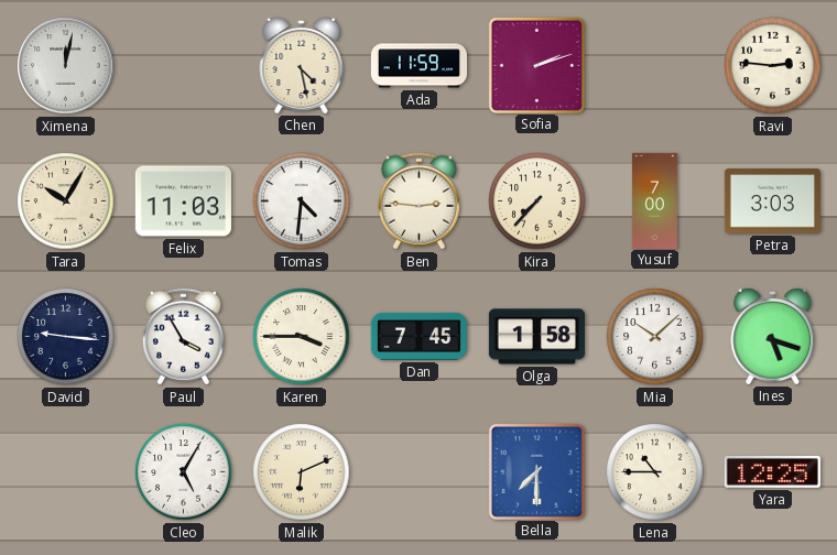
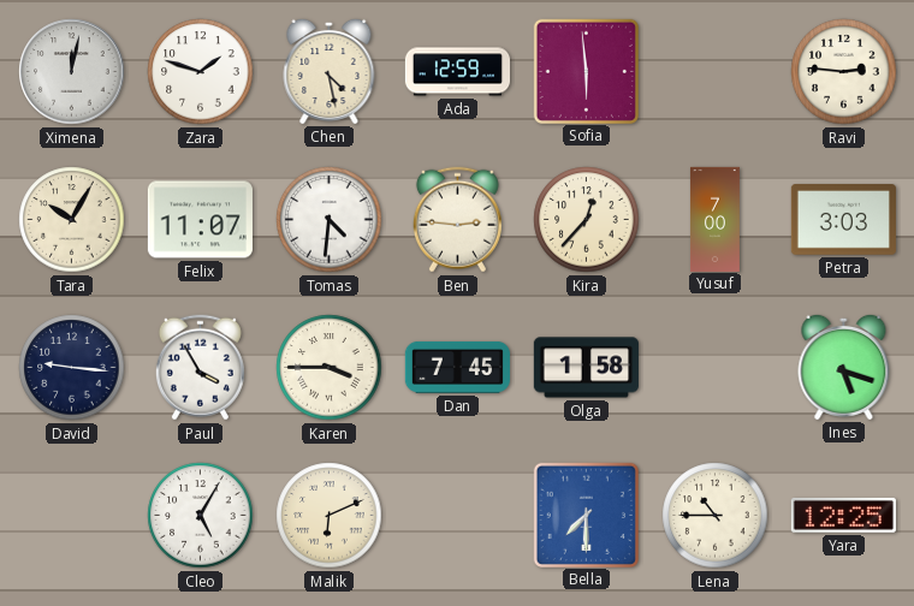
Zara: none -> 1:48
Ada: 11:59 -> 12:59
Sofia: 2:12 -> 5:59
Felix: 11:03 -> 11:07
Kira: 7:37 -> 12:37
Mia: 10:08 -> none
